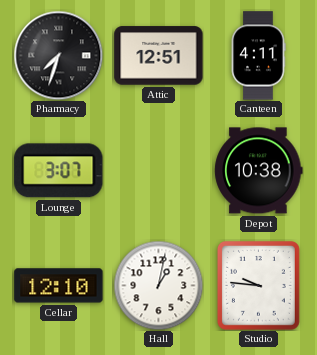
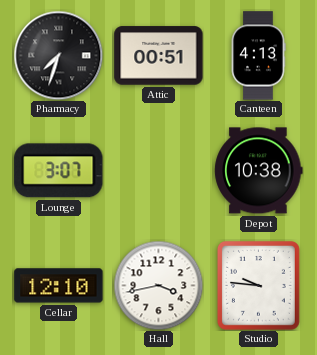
Attic: 12:51 -> 00:51
Canteen: 4:11 -> 4:13
Hall: 1:02 -> 3:43
